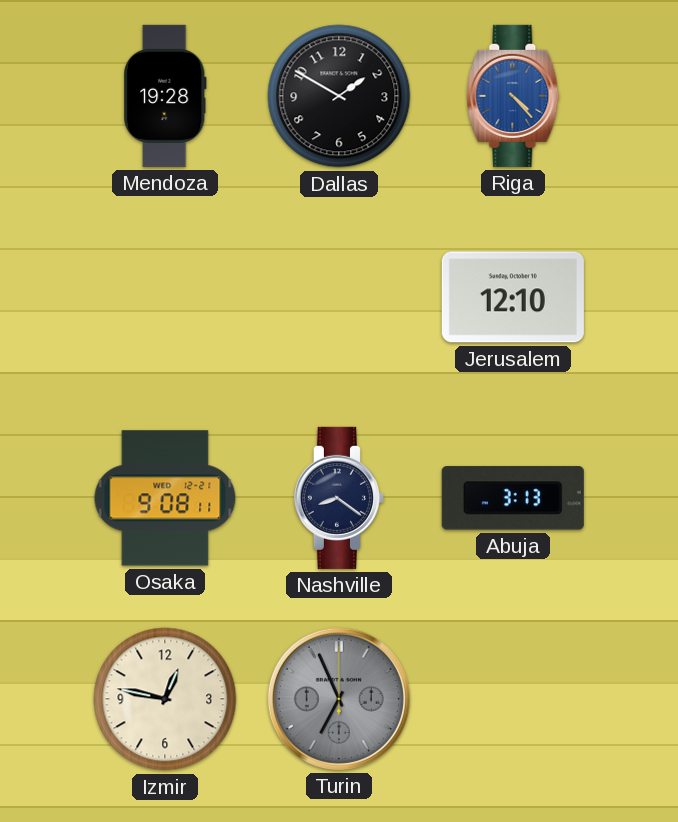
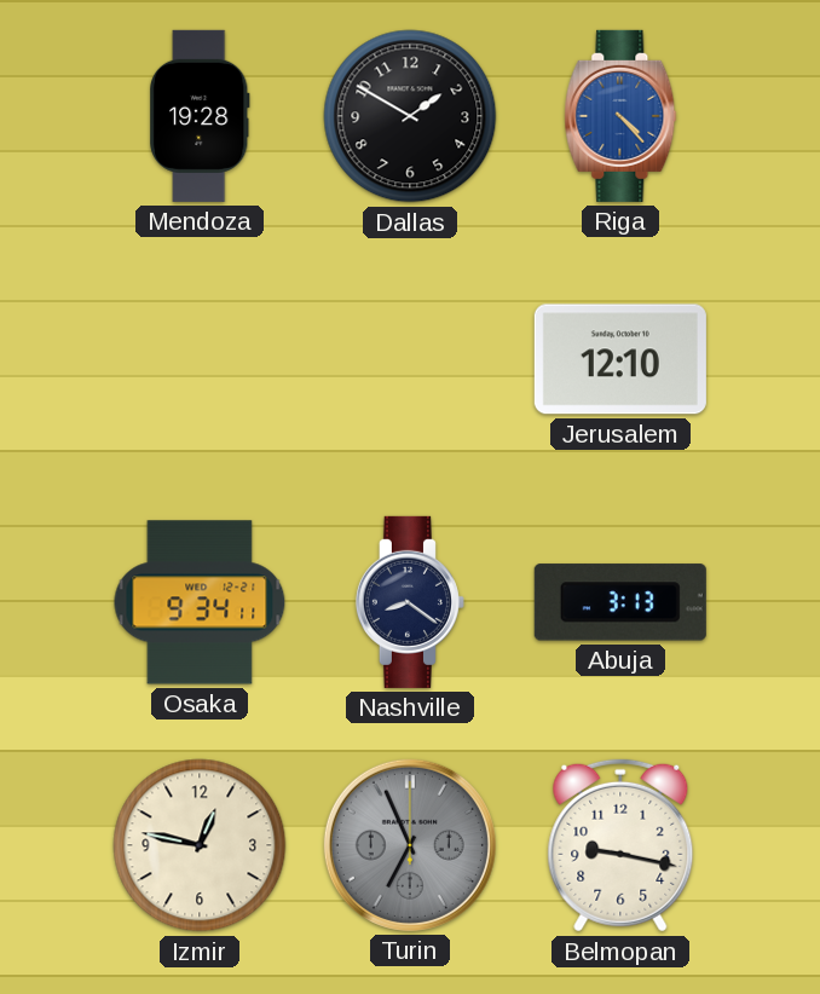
Osaka: 9:08 -> 9:34
Belmopan: none -> 9:17
